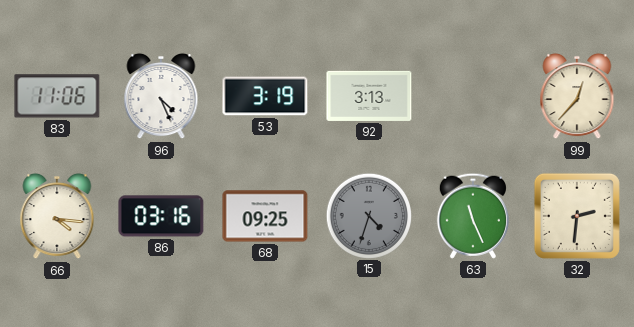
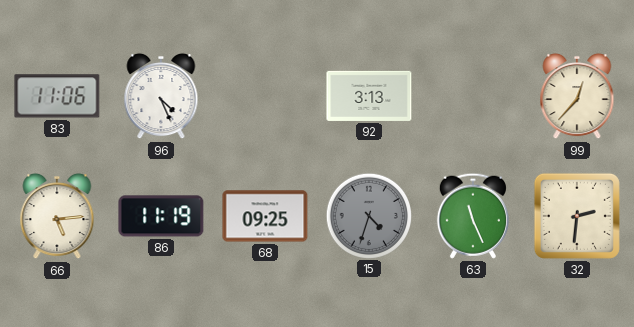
53: 3:19 -> none
66: 4:16 -> 5:14
86: 03:16 -> 11:19
